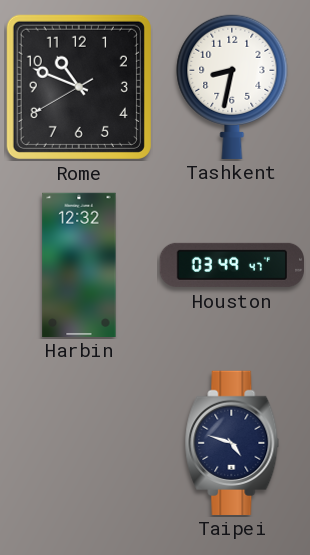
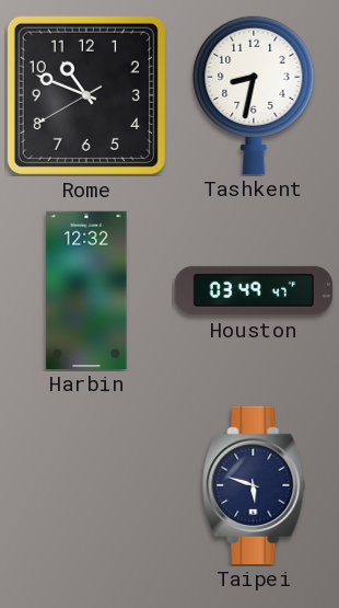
Taipei: 4:48 -> 5:48
